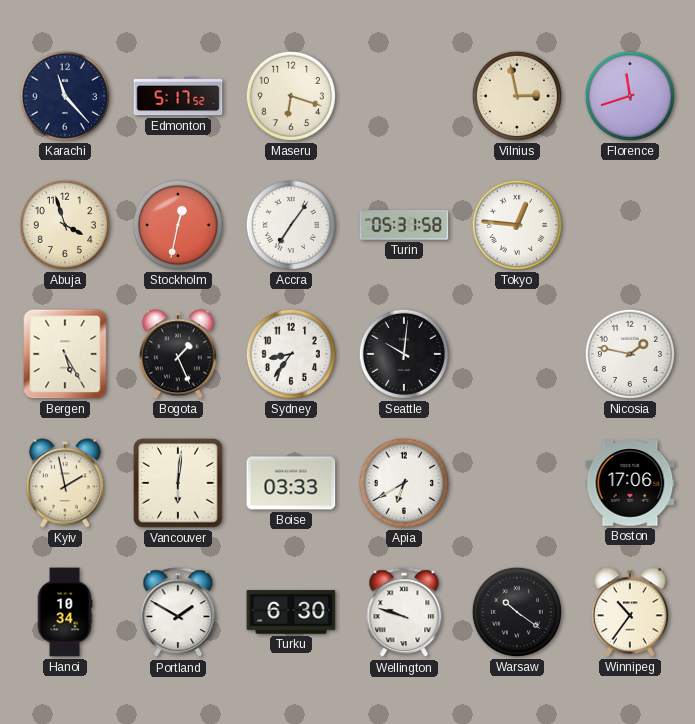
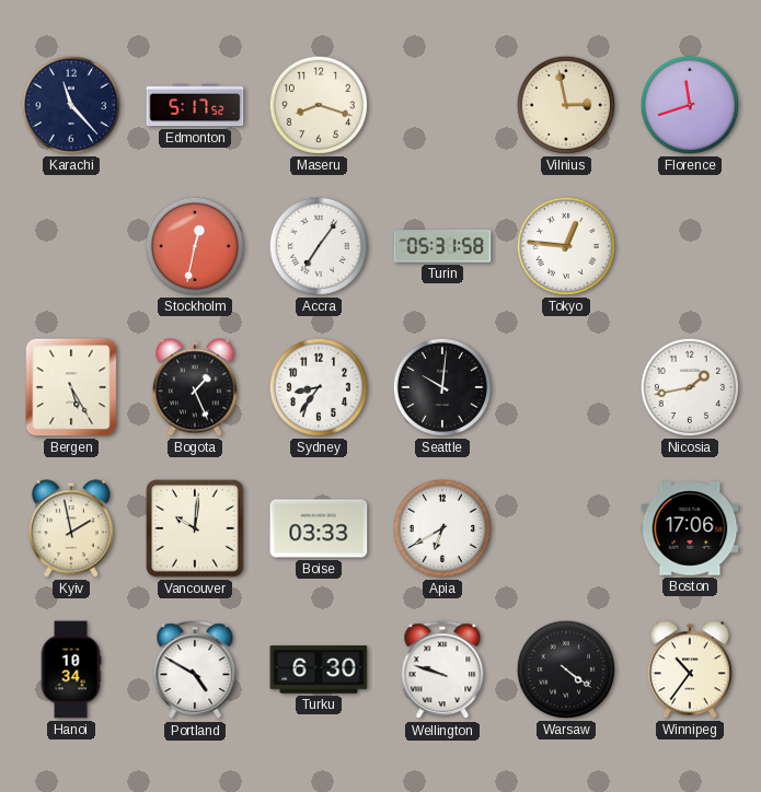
Maseru: 6:18 -> 8:18
Abuja: 3:57 -> none
Nicosia: 1:47 -> 1:43
Vancouver: 6:01 -> 10:01
Portland: 1:50 -> 4:50
Warsaw: 10:21 -> 4:21
